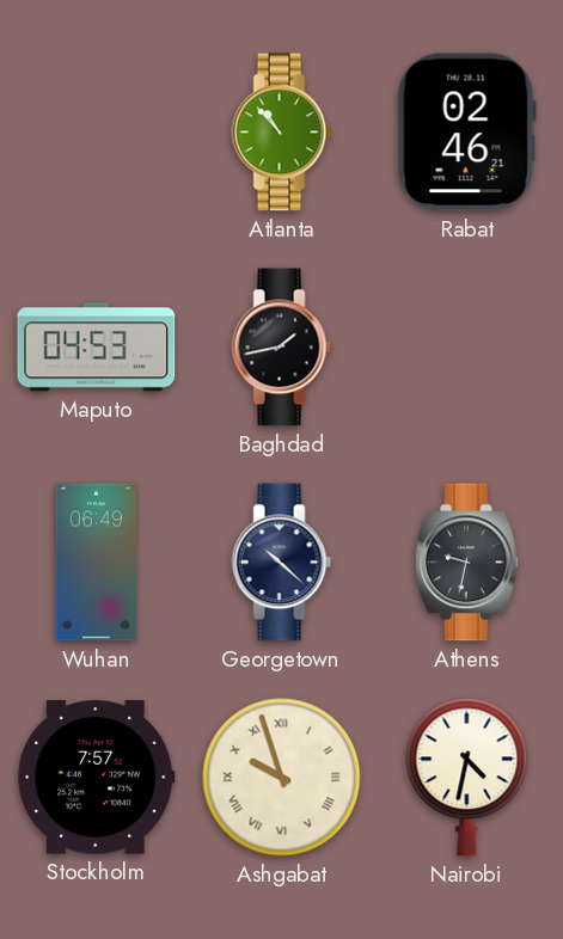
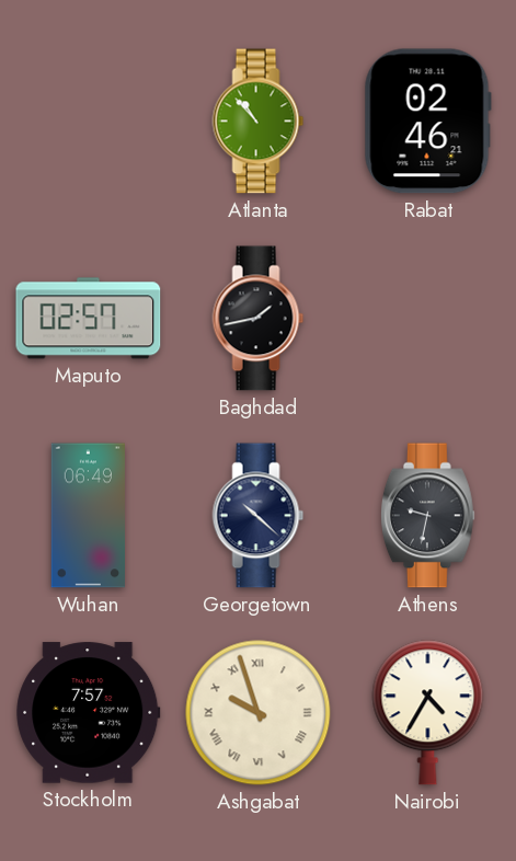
Maputo: 04:53 -> 02:57
Nairobi: 4:32 -> 4:35
